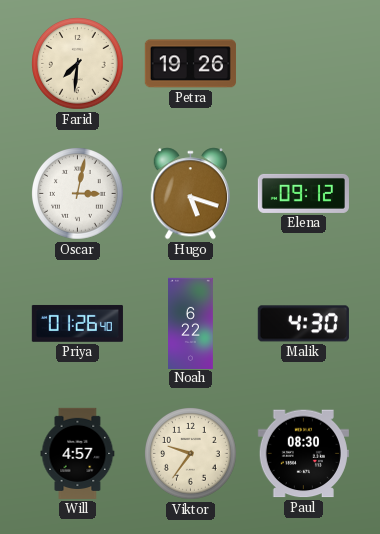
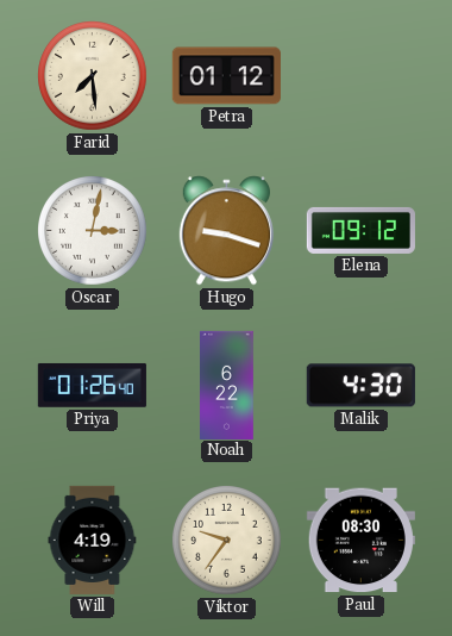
Farid: 7:31 -> 7:29
Petra: 19:26 -> 01:12
Hugo: 5:18 -> 9:18
Will: 4:57 -> 4:19
